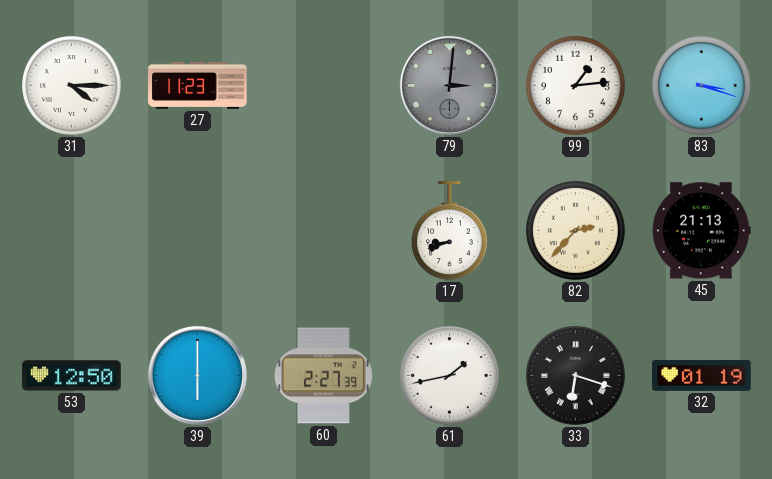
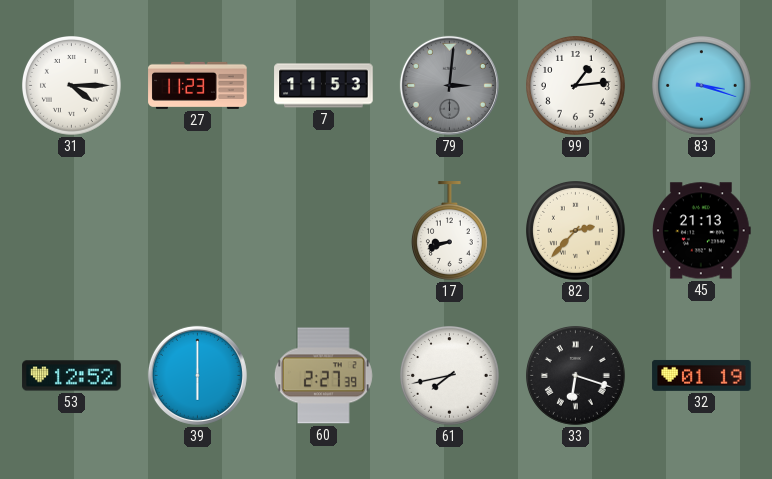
7: none -> 11:53
53: 12:50 -> 12:52
61: 1:43 -> 7:43
